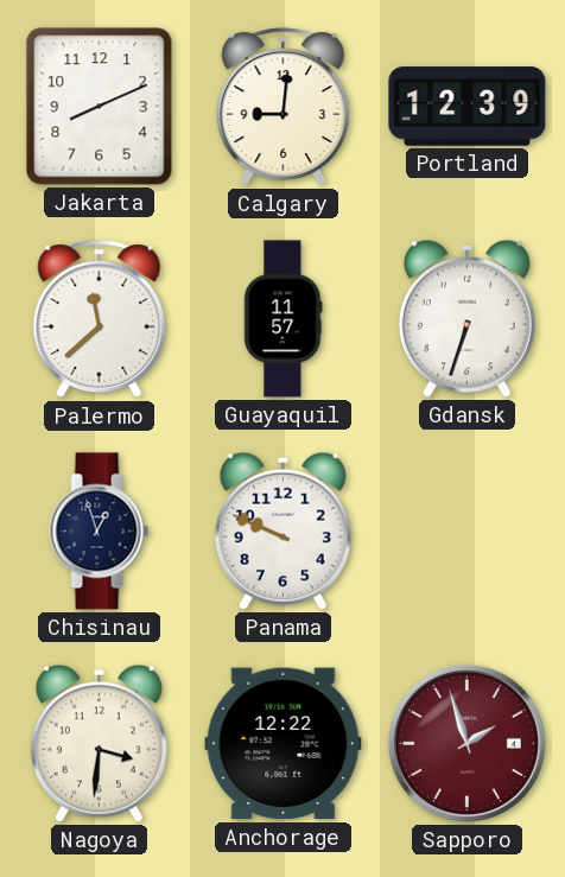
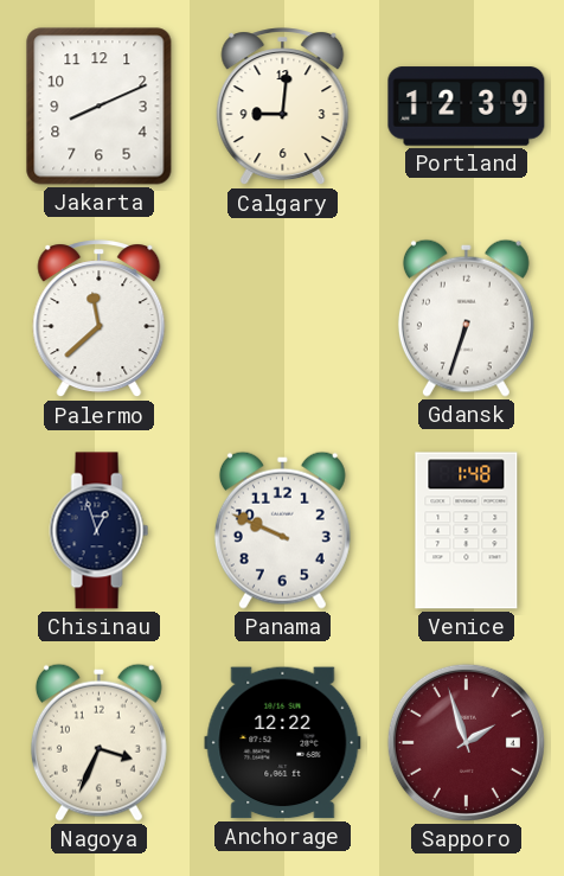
Guayaquil: 11:57 -> none
Venice: none -> 1:48
Nagoya: 3:31 -> 3:34
